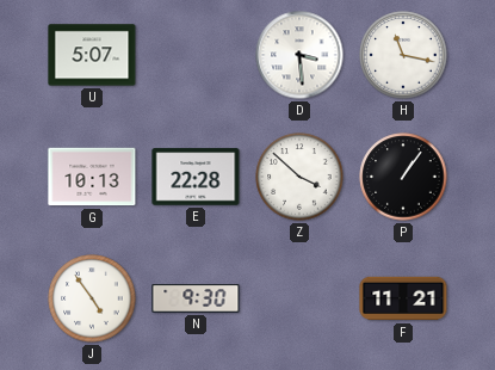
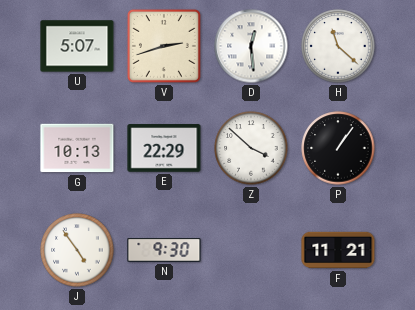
V: none -> 2:42
D: 3:29 -> 12:29
H: 11:17 -> 11:22
E: 22:28 -> 22:29
